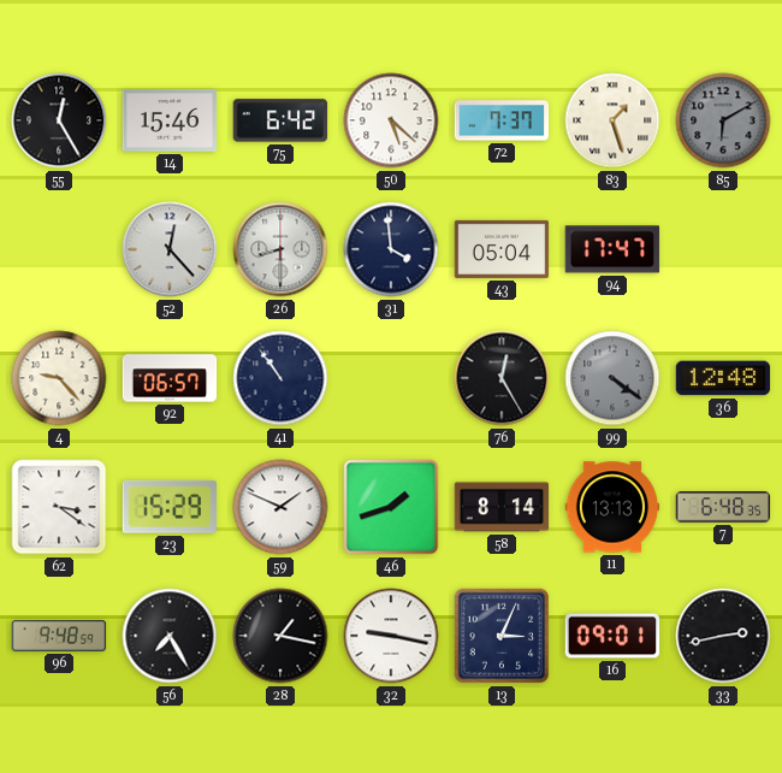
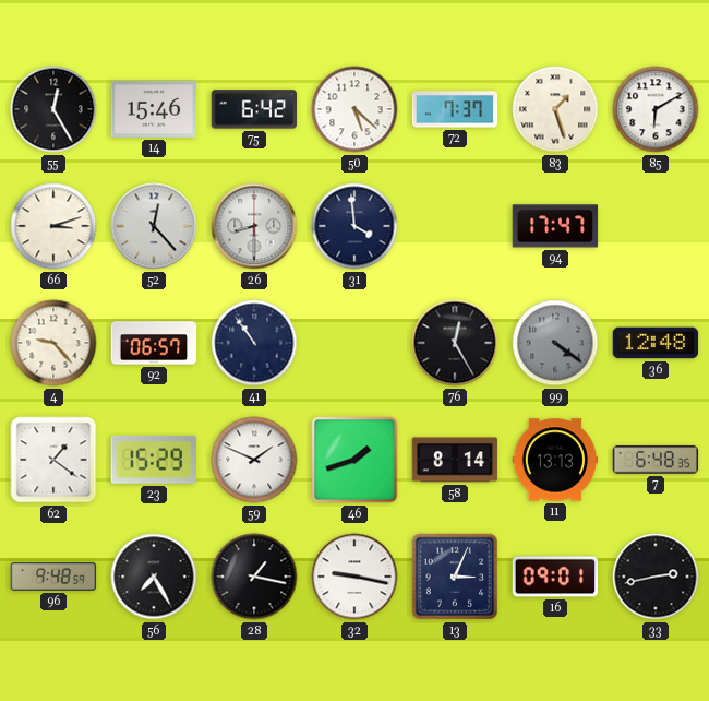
85 dial: grey -> white
66: none -> 3:12
43: 05:04 -> none
62: 3:21 -> 1:21
